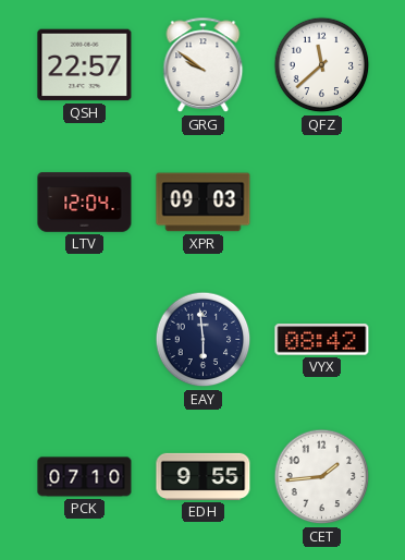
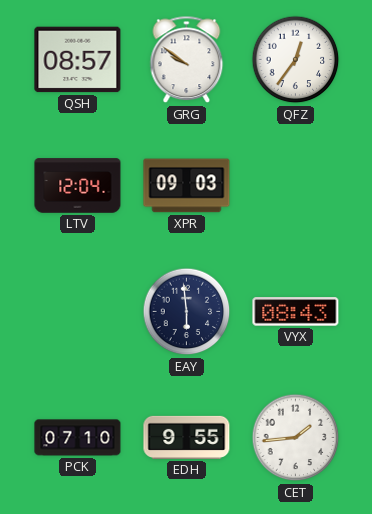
QSH: 22:57 -> 08:57
QFZ: 11:38 -> 12:36
VYX: 08:42 -> 08:43
